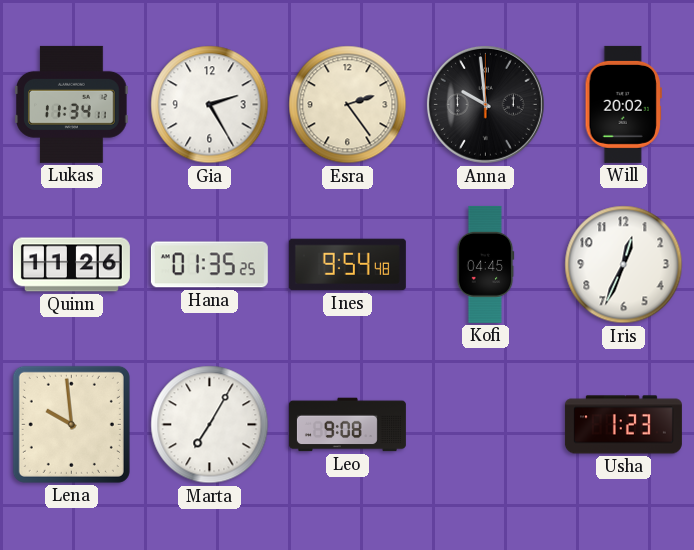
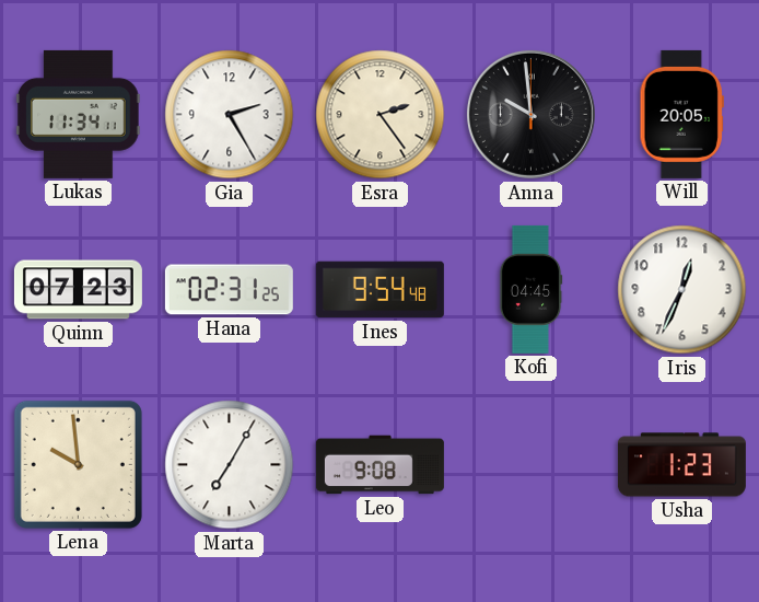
Will: 20:02 -> 20:05
Quinn: 11:26 -> 07:23
Hana: 01:35 -> 02:31
